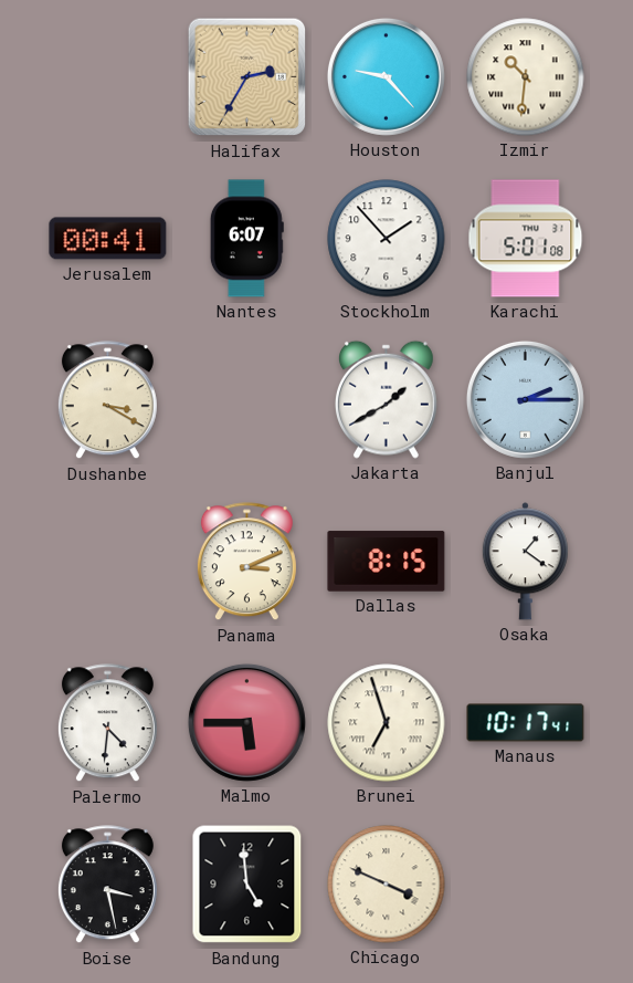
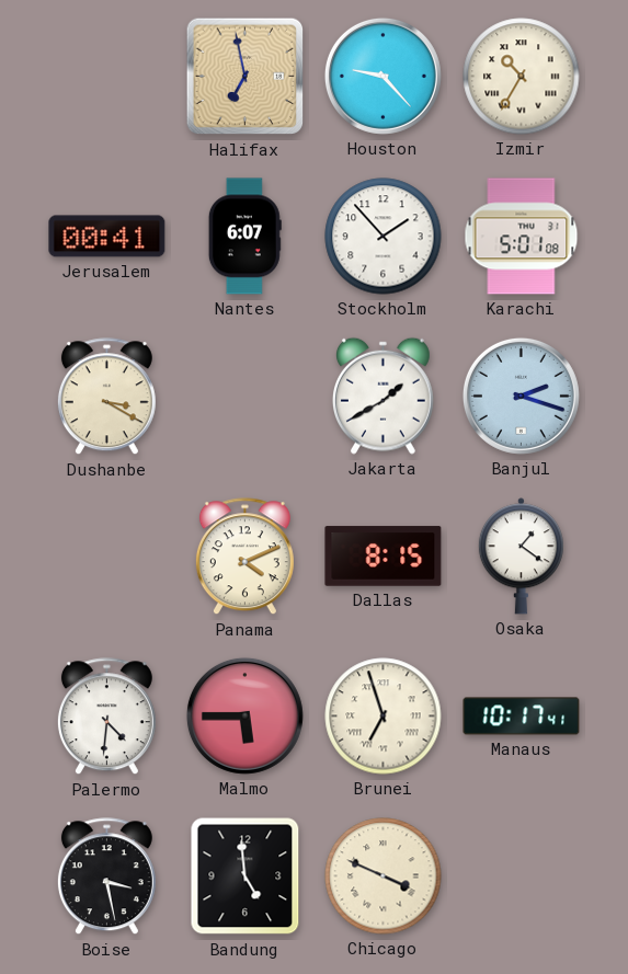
Halifax: 2:35 -> 6:58
Izmir: 10:31 -> 10:35
Banjul: 2:15 -> 2:18
Panama: 3:11 -> 4:11
